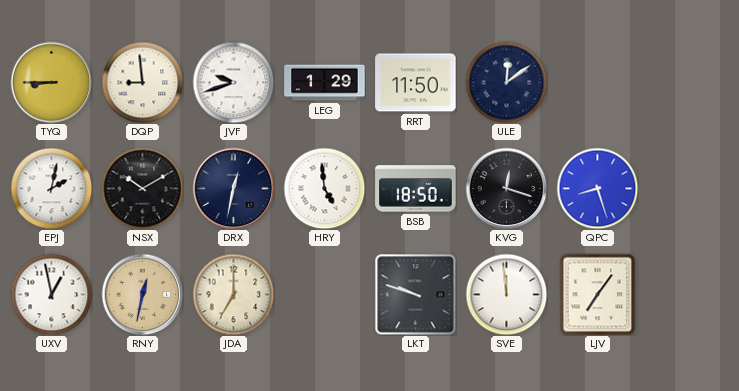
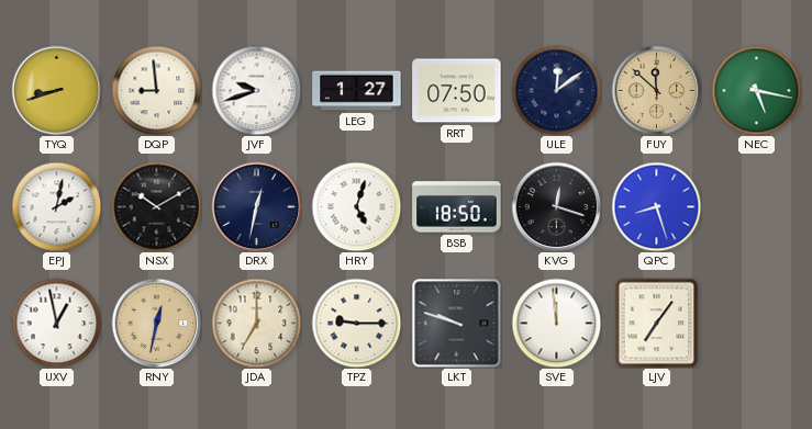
TYQ: 8:45 -> 8:42
LEG: 1:29 -> 1:27
RRT: 11:50 -> 07:50
FUY: none -> 11:52
NEC: none -> 5:17
HRY: 4:59 -> 5:03
TPZ: none -> 9:15
